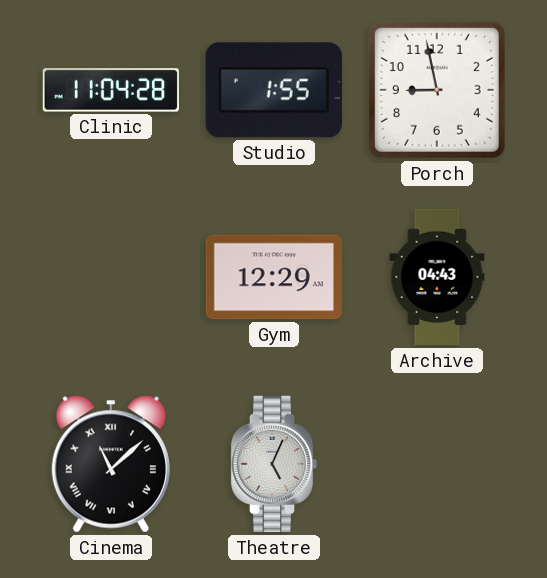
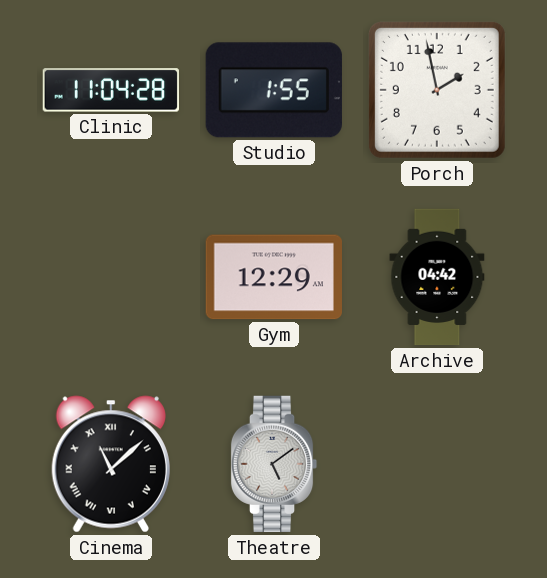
Porch: 8:58 -> 1:58
Archive: 04:43 -> 04:42
Theatre: 5:04 -> 5:09
